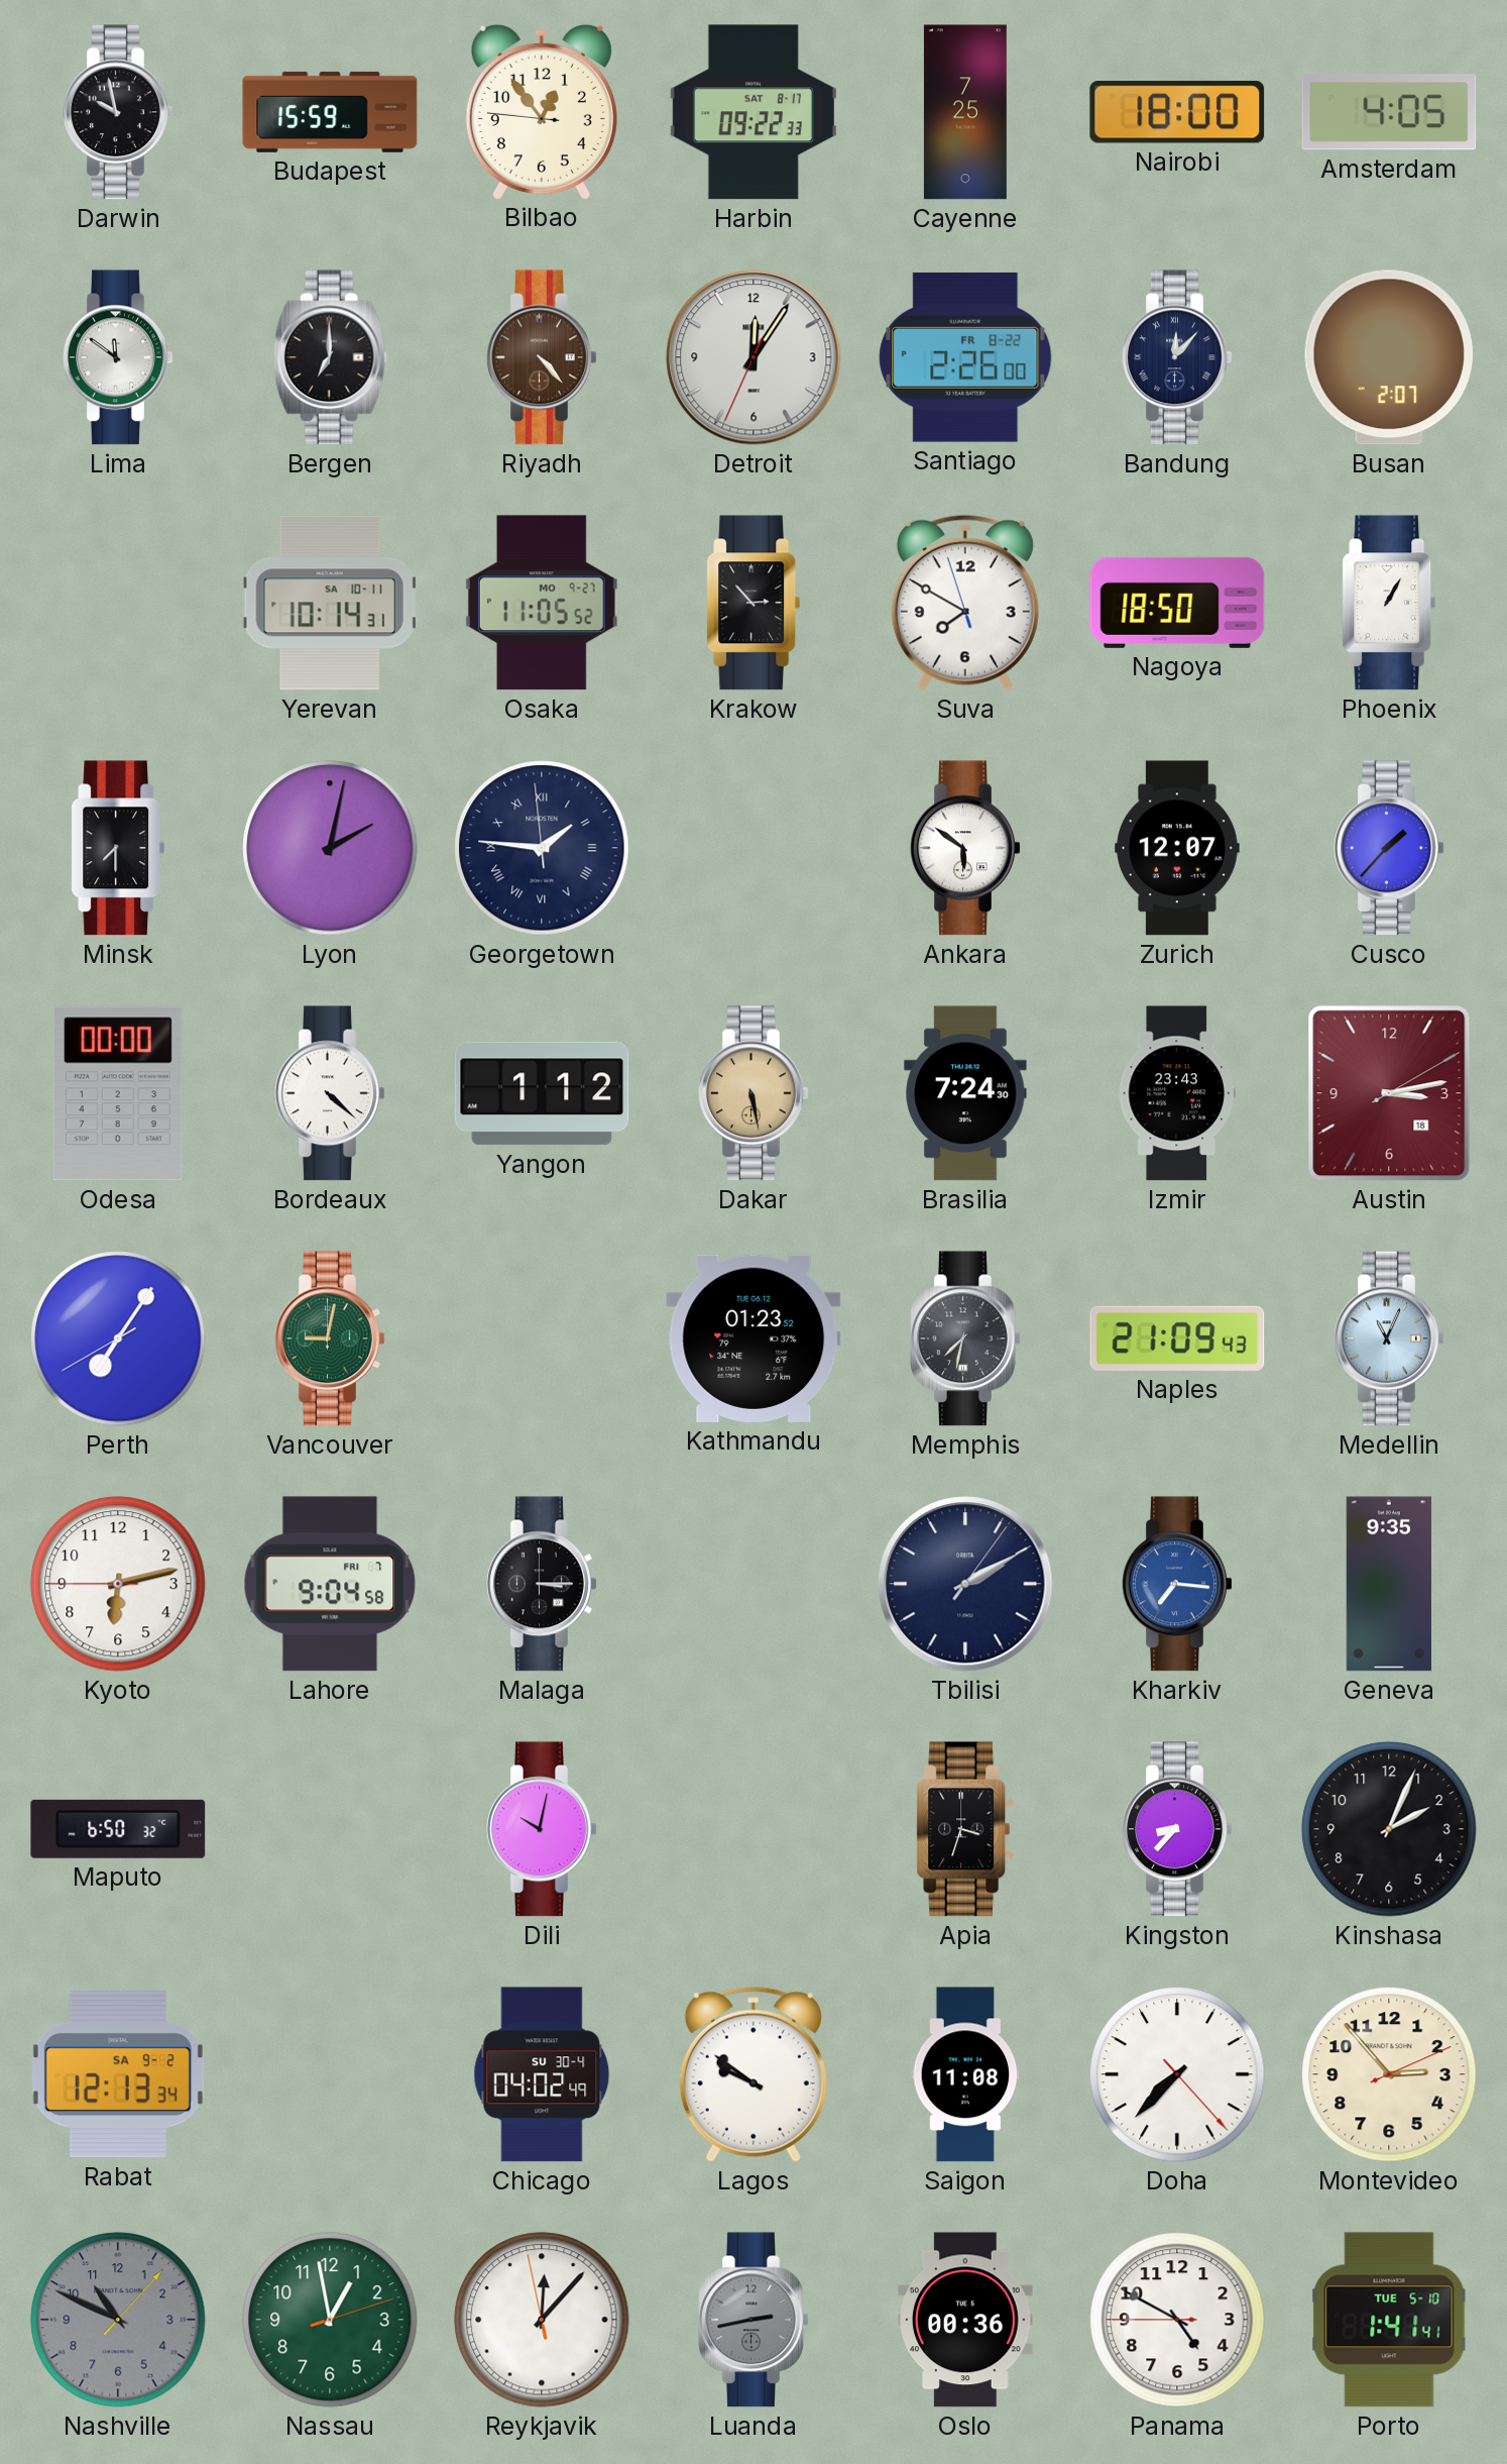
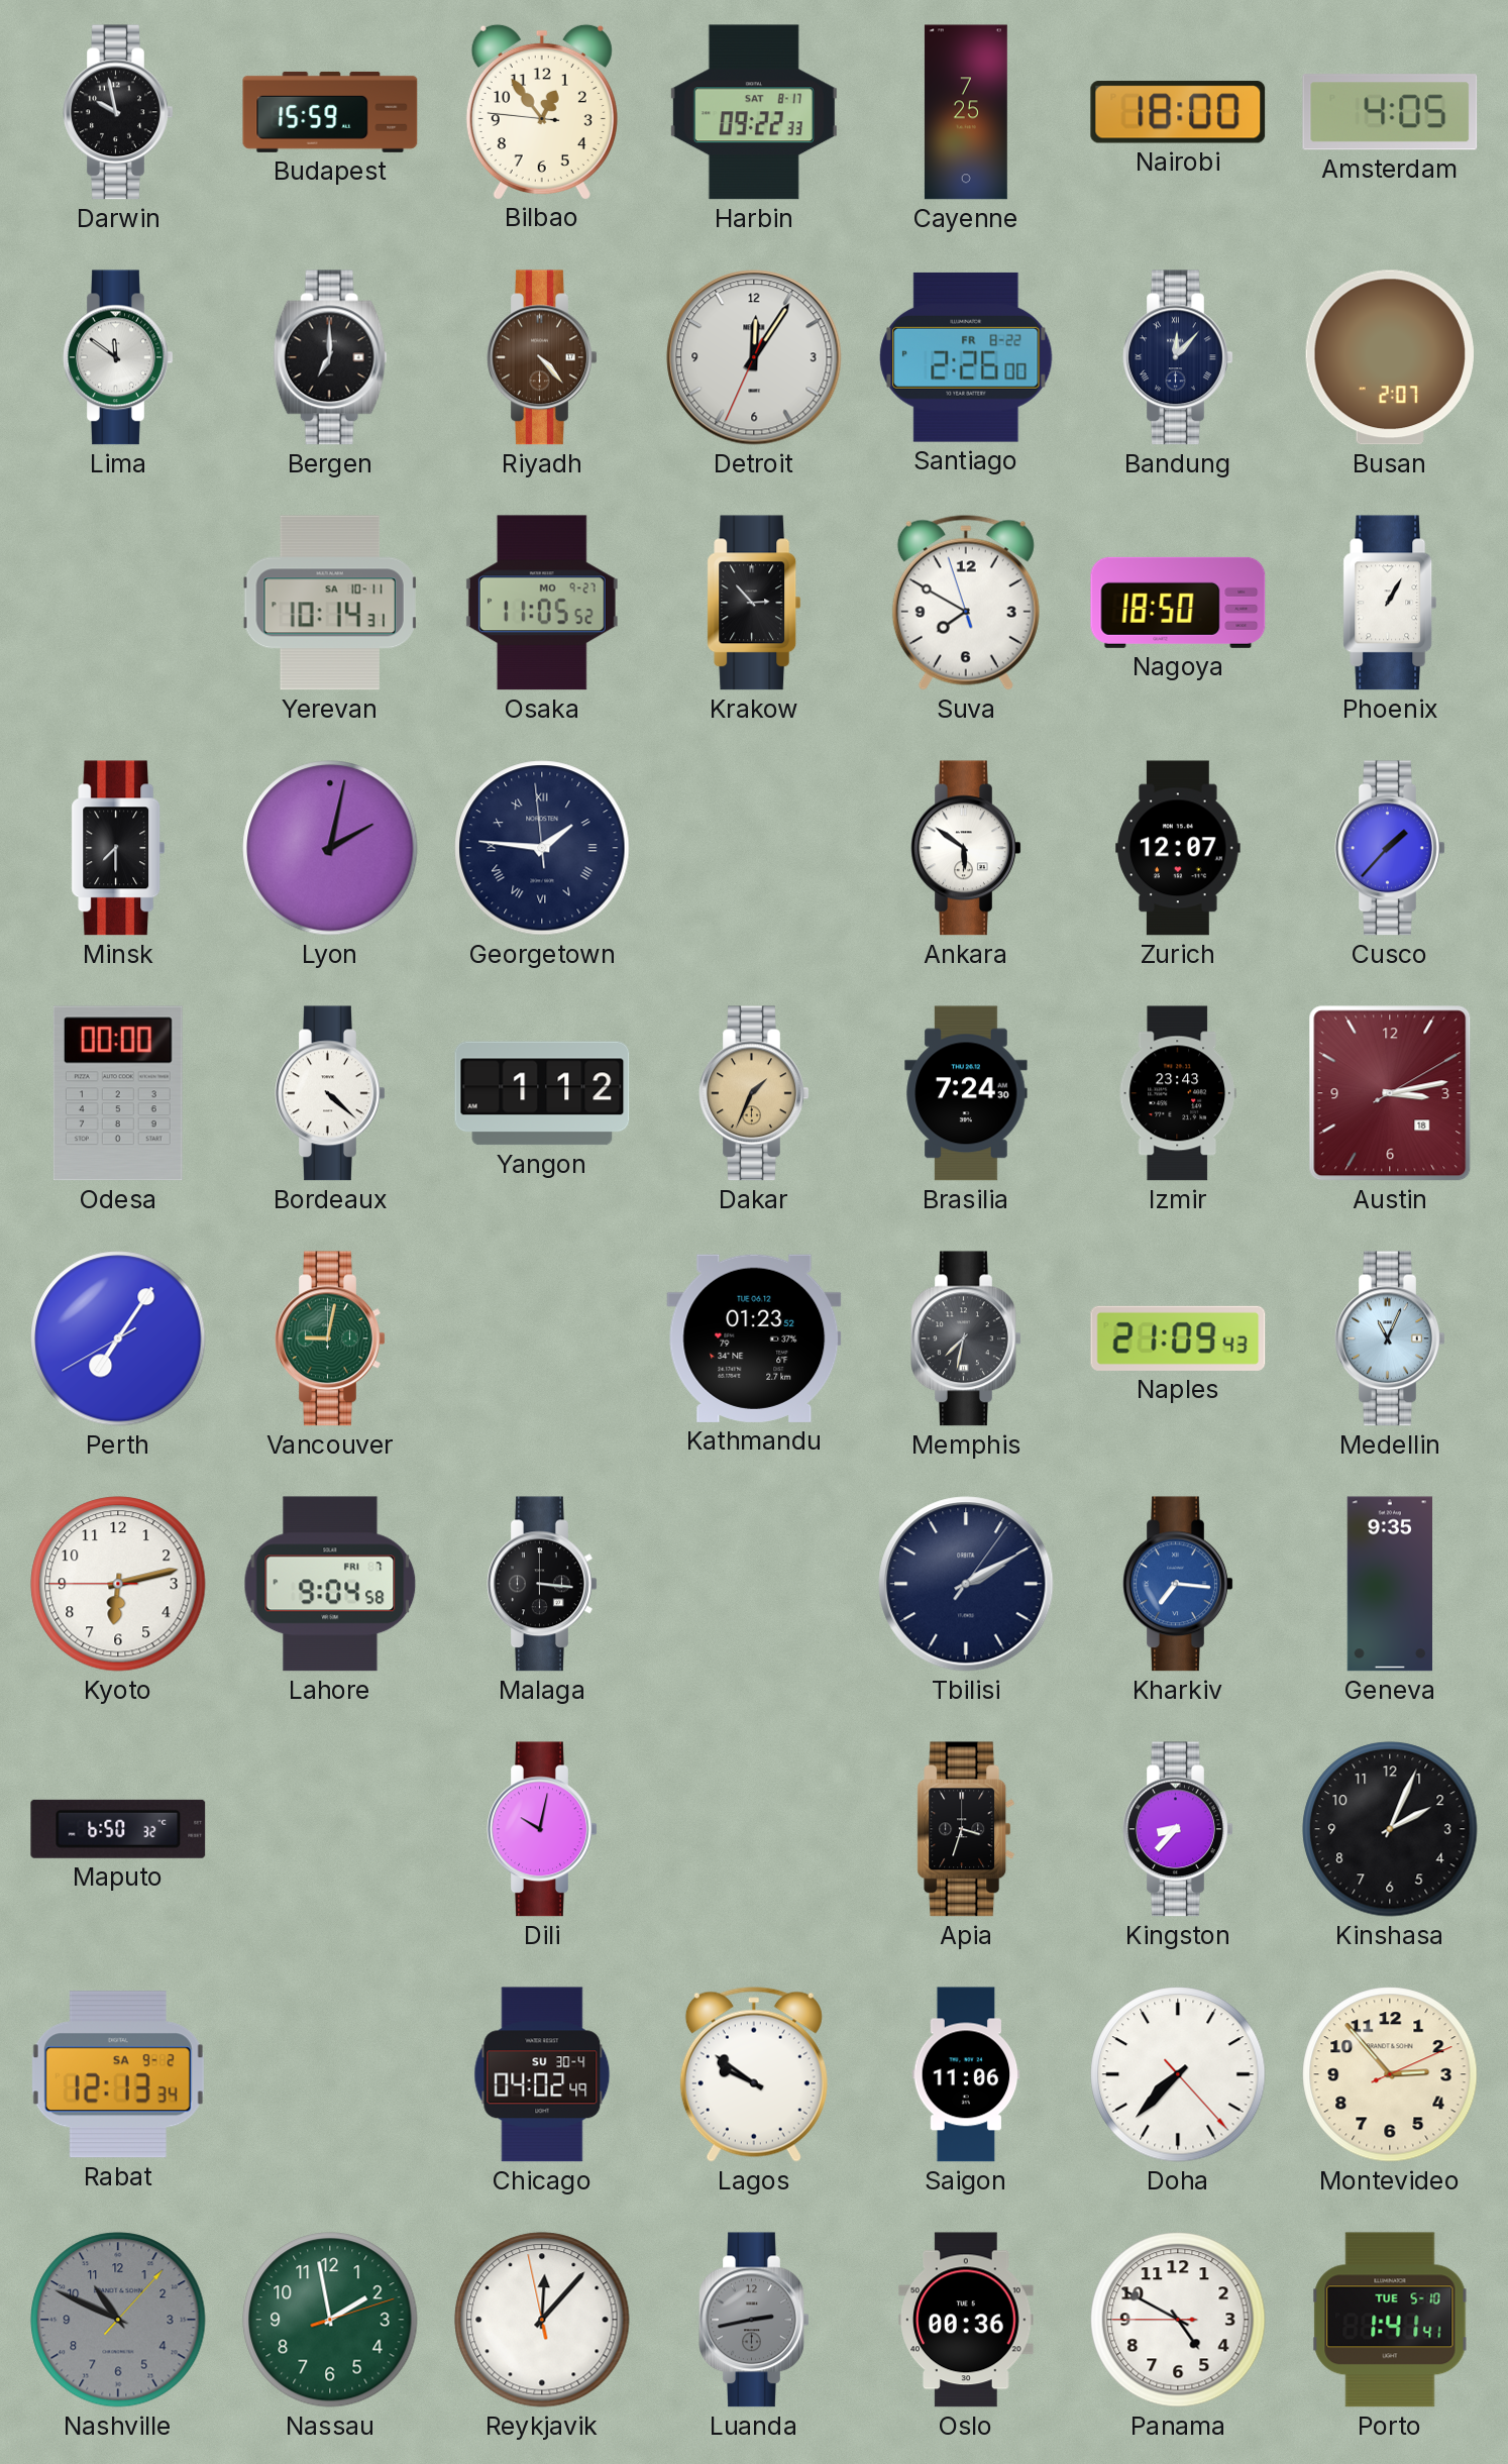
Dakar: 5:28 -> 1:34
Malaga: 3:15 -> 3:16
Saigon: 11:08 -> 11:06
Nassau: 12:58 -> 1:58
